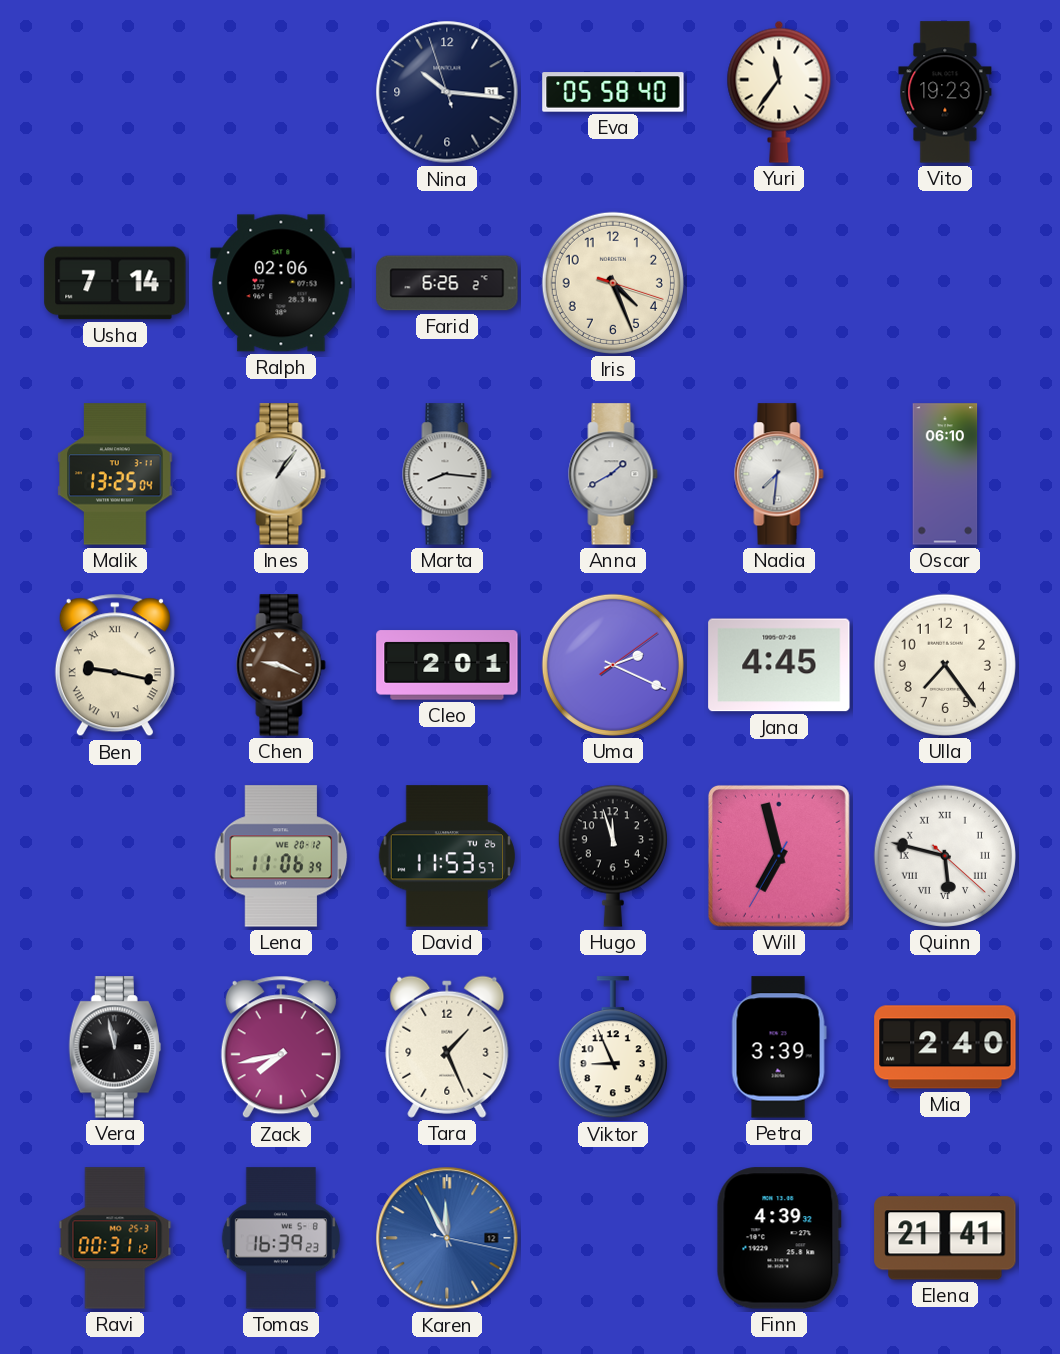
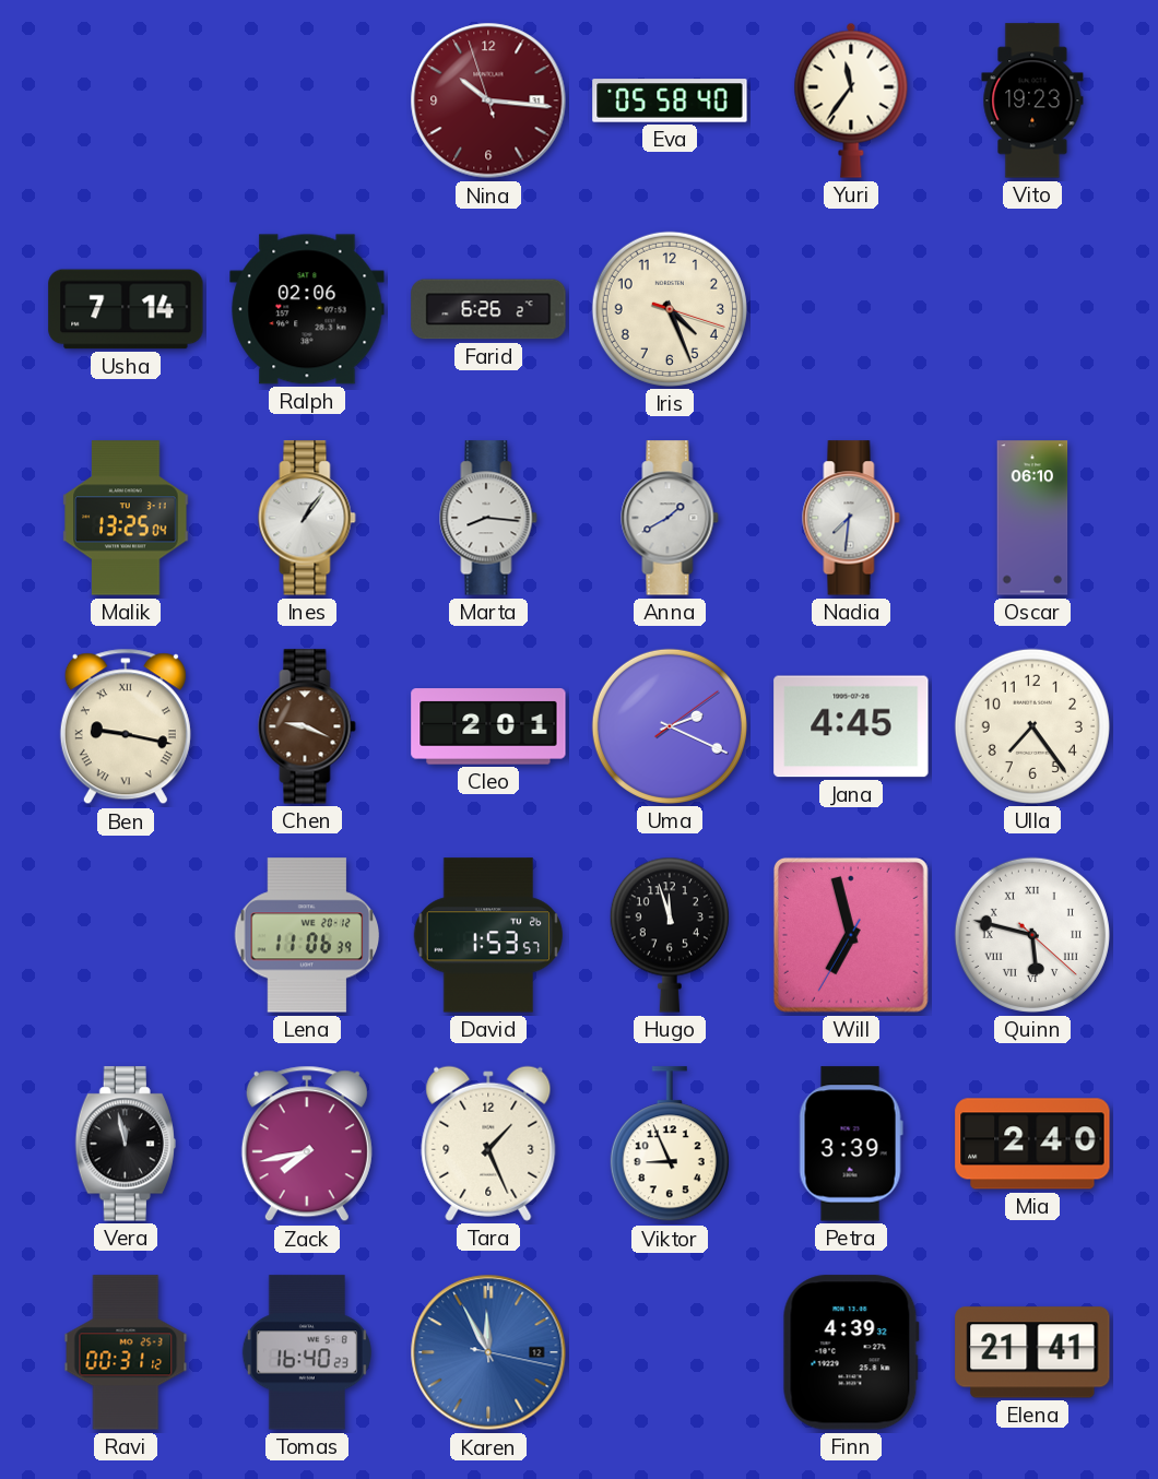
Nina dial: navy -> burgundy
David: 11:53 -> 1:53
Tomas: 16:39 -> 16:40
